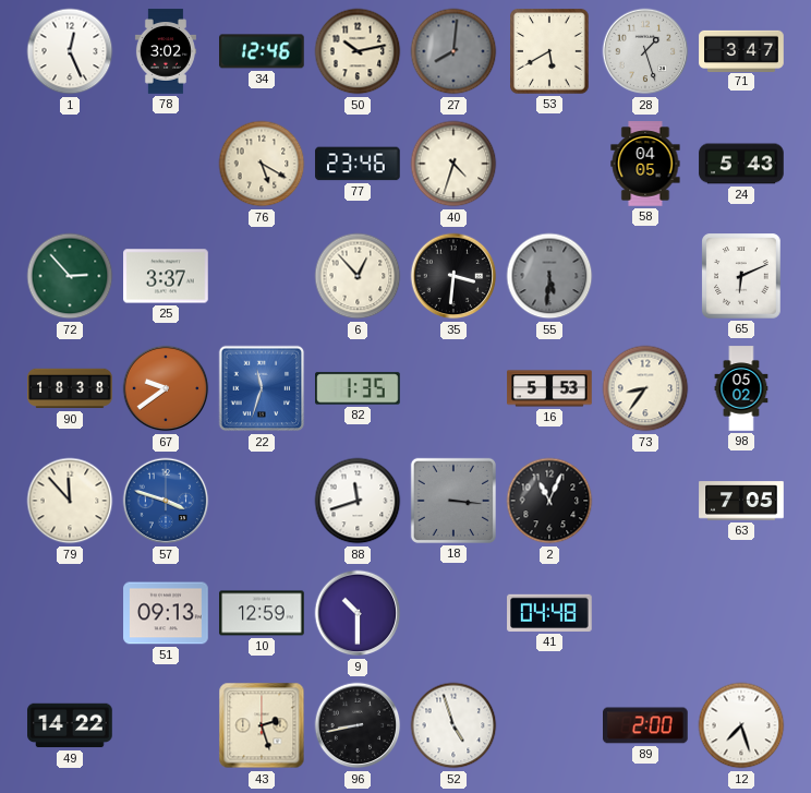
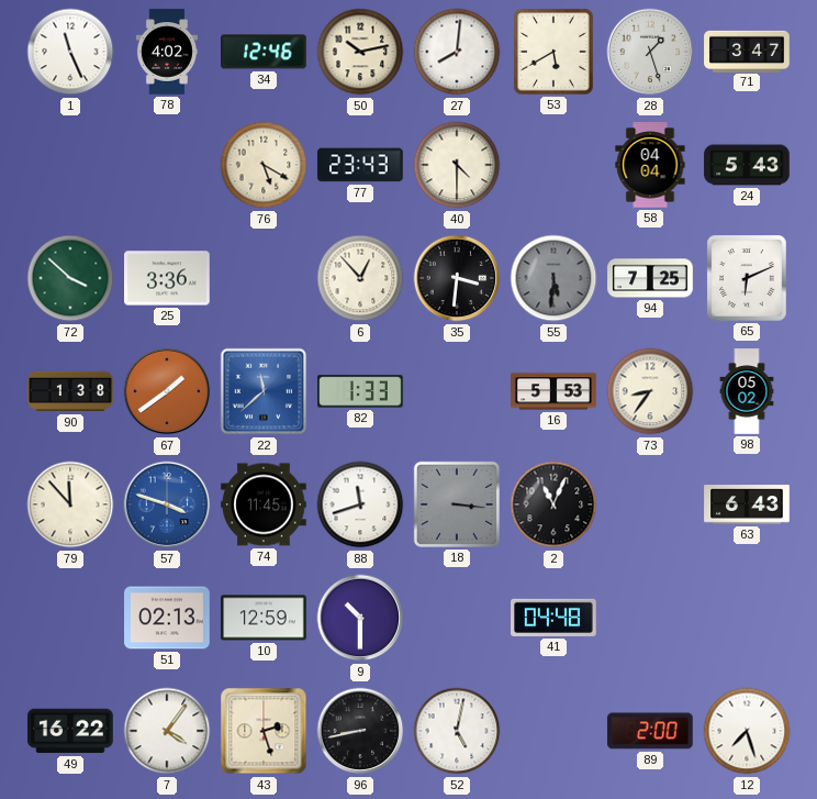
1: 12:26 -> 11:26
78: 3:02 -> 4:02
27 dial: grey -> white
77: 23:46 -> 23:43
40: 4:33 -> 4:30
58: 04:05 -> 04:04
72: 2:53 -> 3:52
25: 3:37 -> 3:36
94: none -> 7:25
90: 18:38 -> 1:38
67: 9:39 -> 1:39
22: 11:33 -> 11:38
82: 1:35 -> 1:33
74: none -> 11:45
63: 7:05 -> 6:43
51: 09:13 -> 02:13
49: 14:22 -> 16:22
7: none -> 4:06
52: 4:57 -> 5:02
